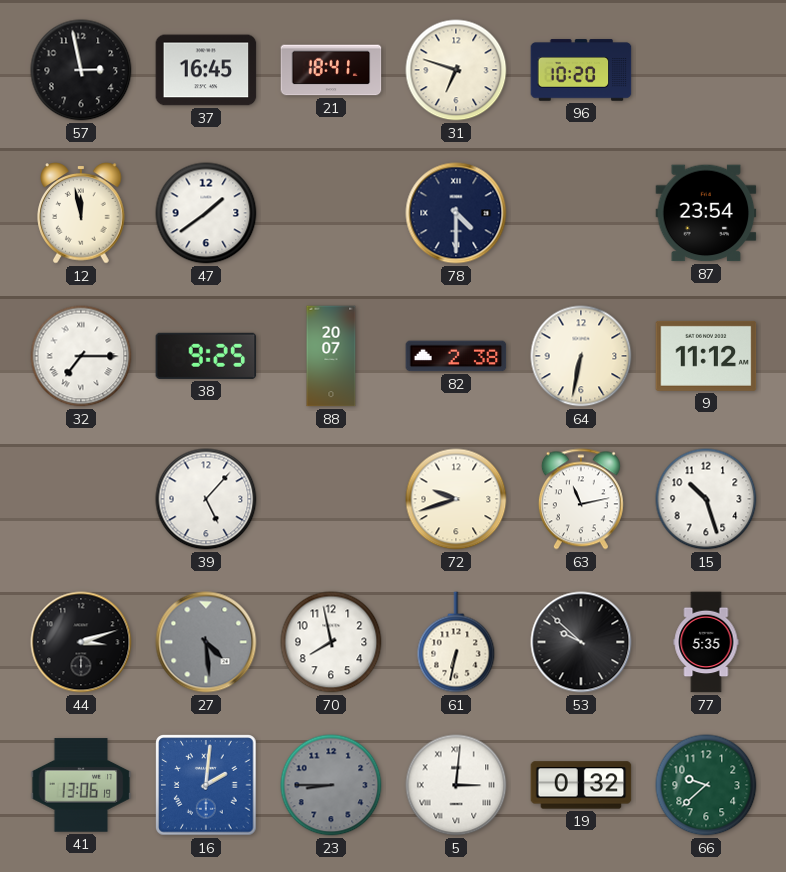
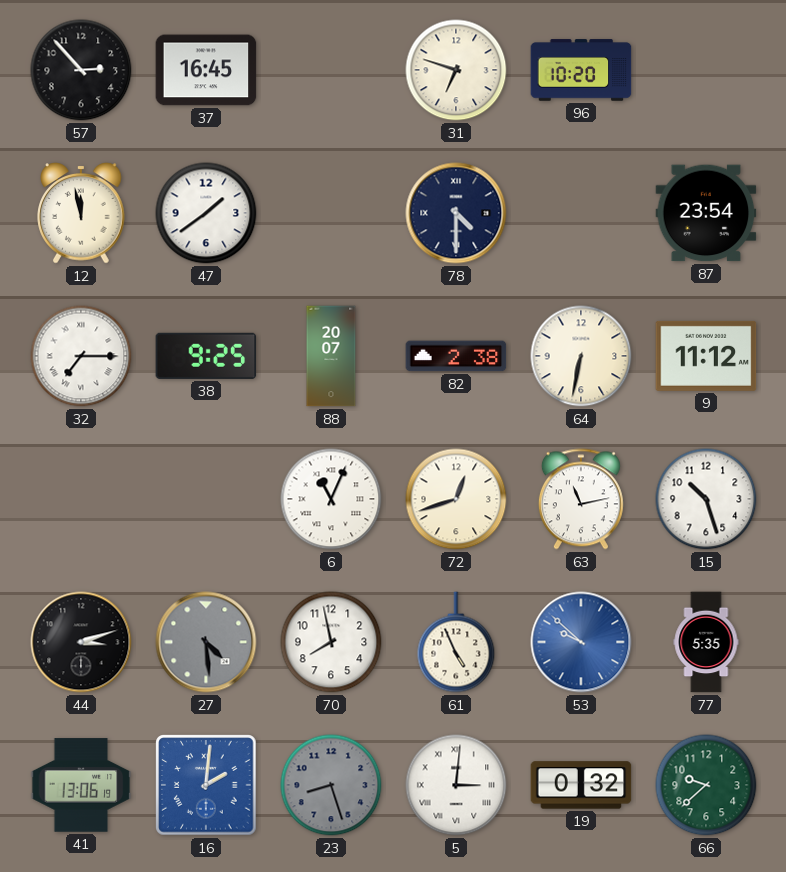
57: 2:58 -> 2:53
21: 18:41 -> none
39: 5:07 -> none
6: none -> 11:04
72: 9:42 -> 12:42
61: 6:32 -> 4:56
53 dial: black -> blue
23: 8:45 -> 8:27
